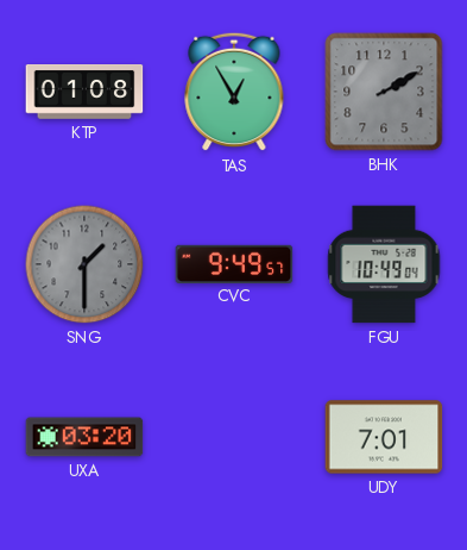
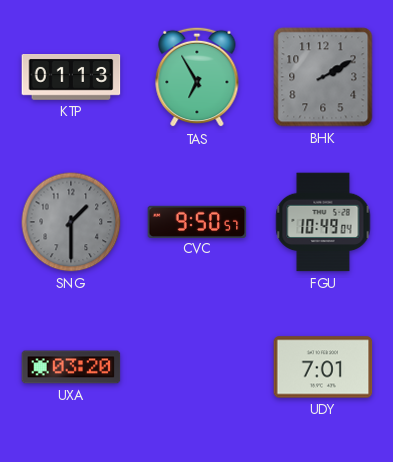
KTP: 01:08 -> 01:13
TAS: 12:55 -> 6:55
CVC: 9:49 -> 9:50
